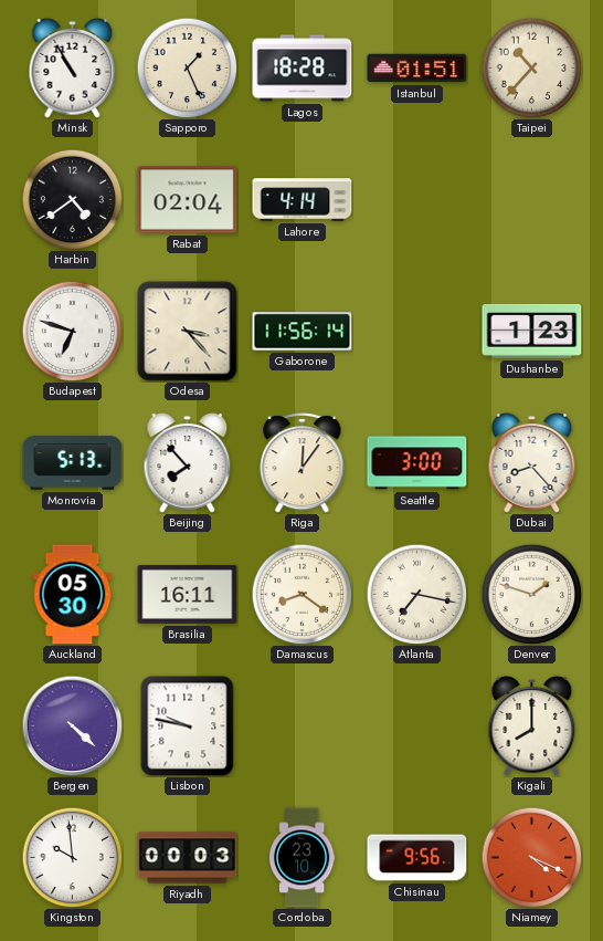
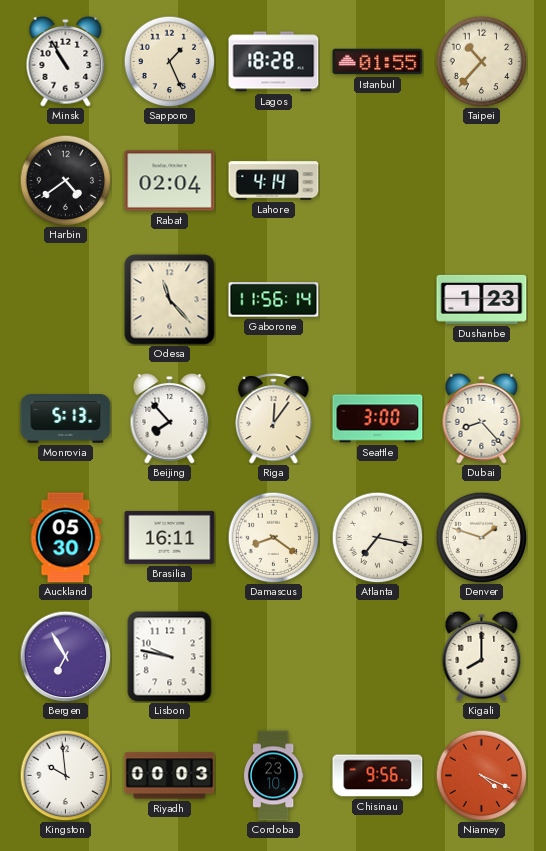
Istanbul: 01:51 -> 01:55
Budapest: 6:48 -> none
Odesa: 3:23 -> 11:23
Bergen: 4:22 -> 6:55
